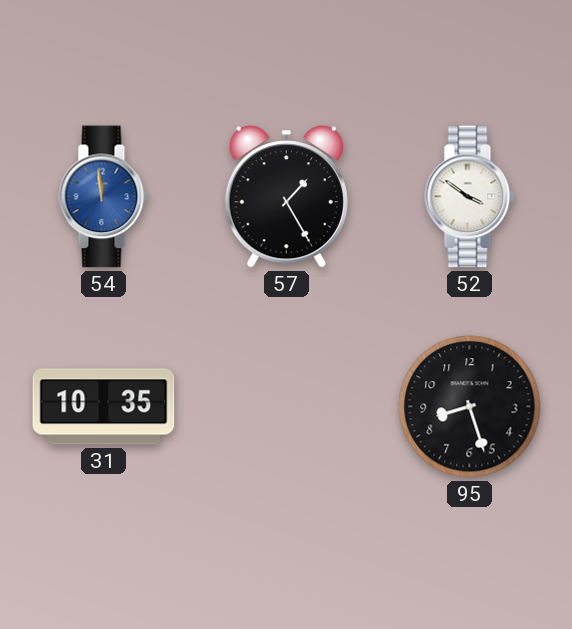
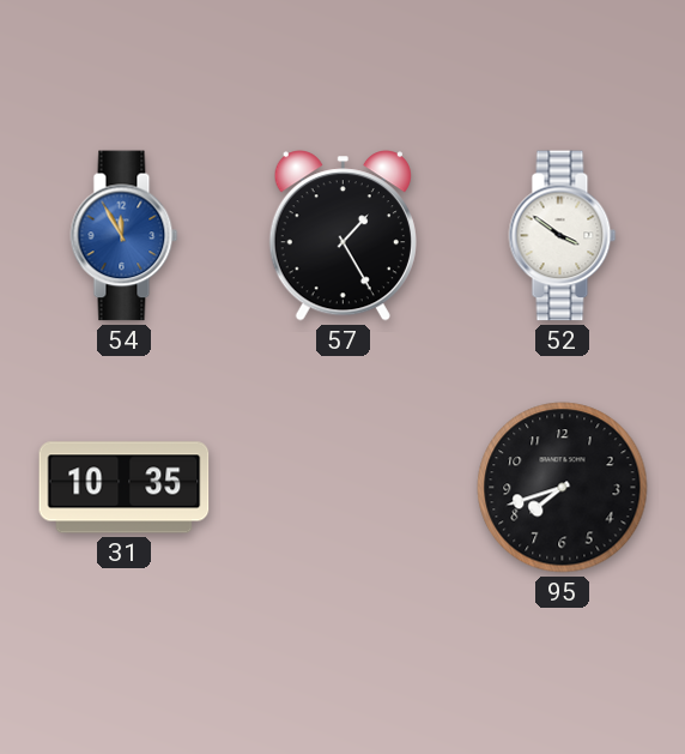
54: 11:59 -> 11:55
95: 8:27 -> 7:42
